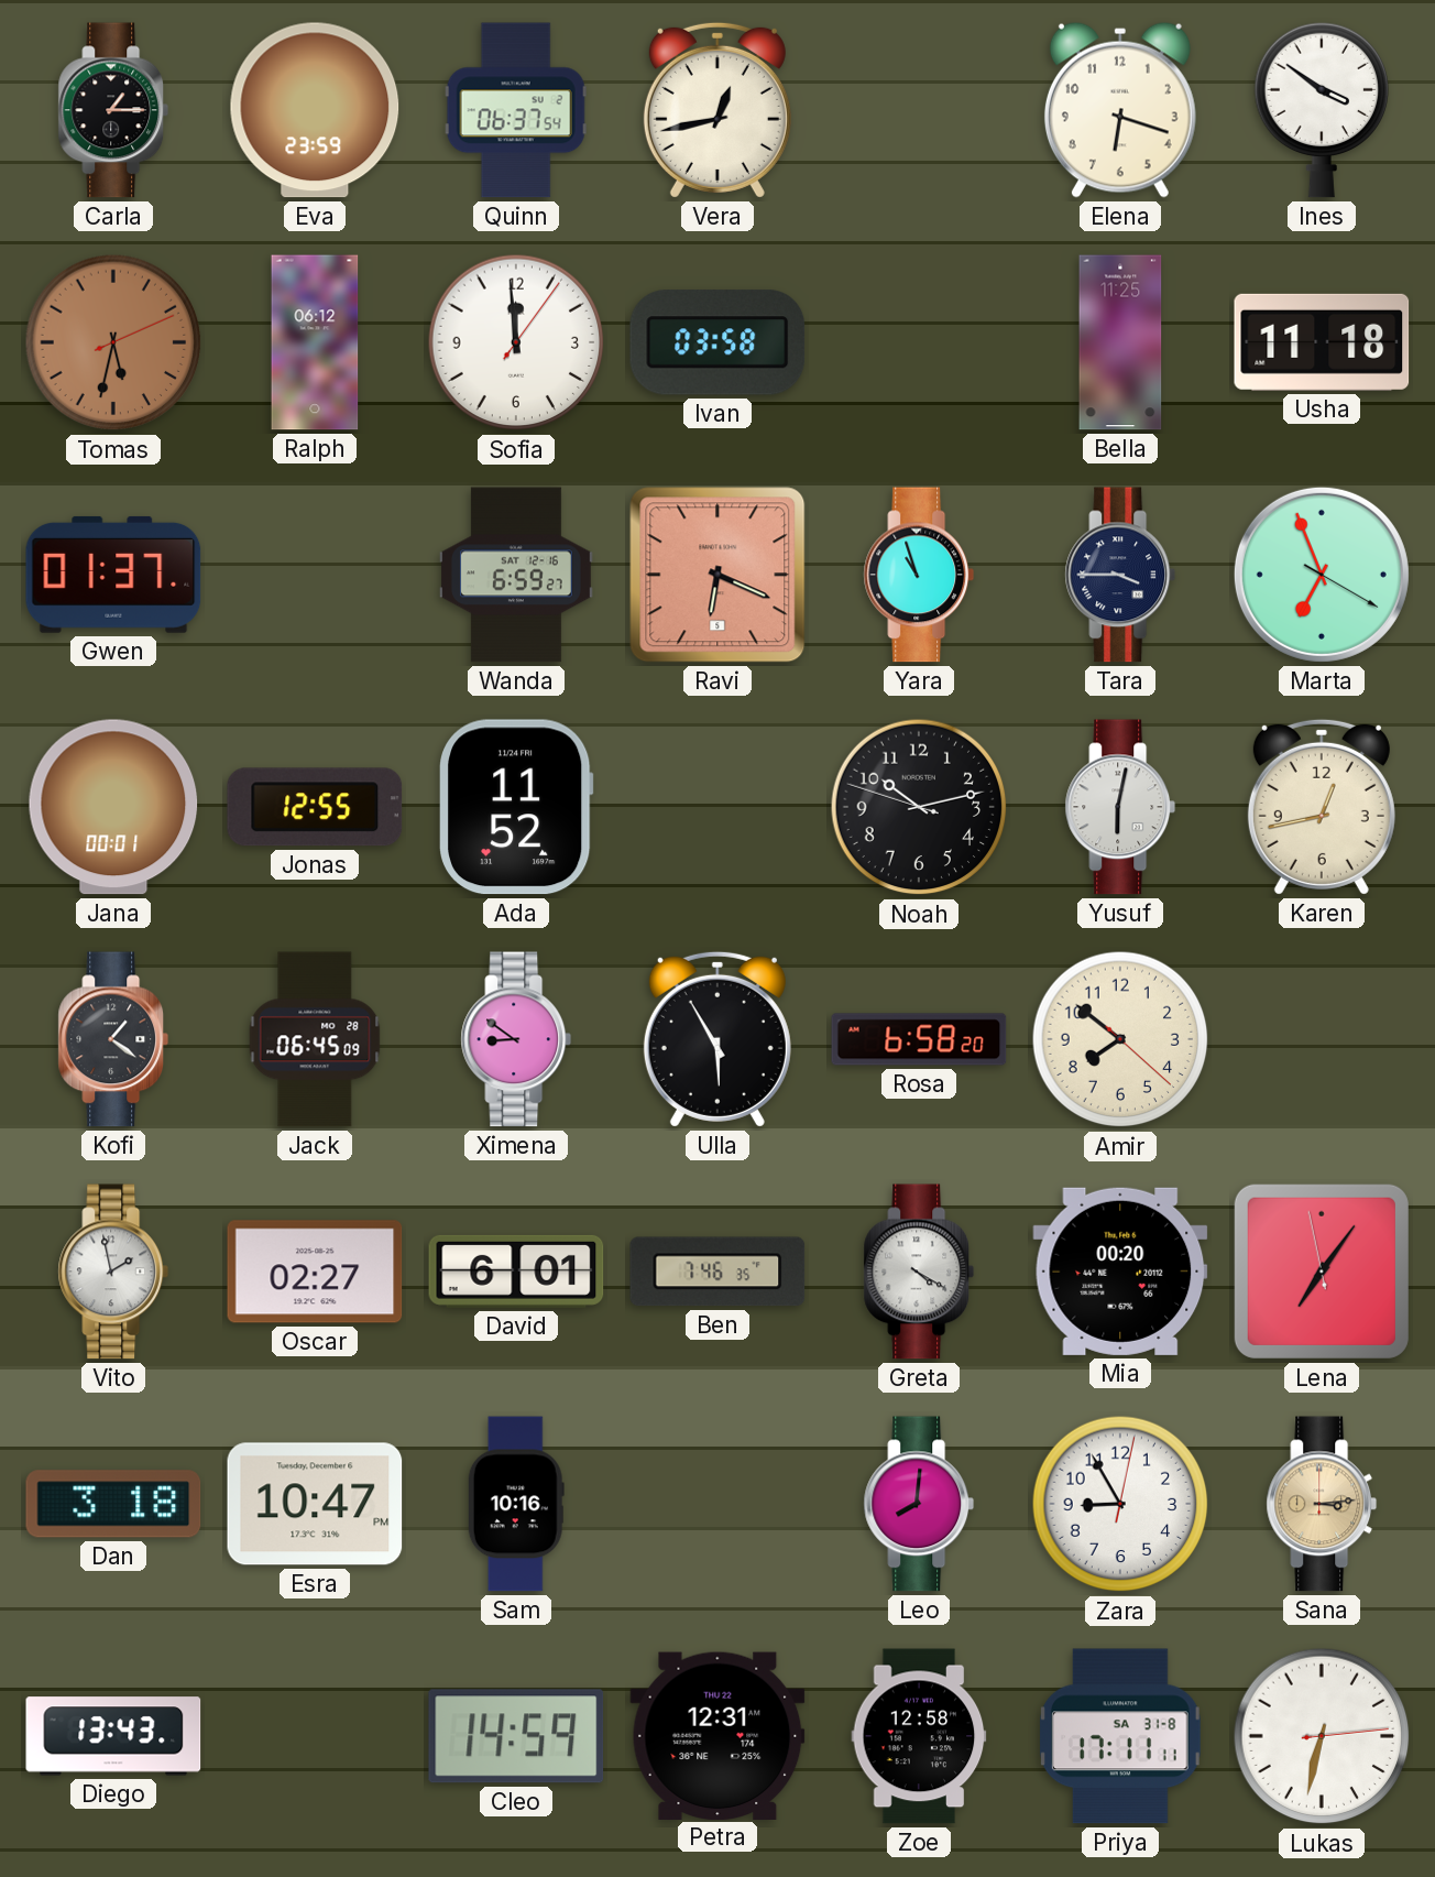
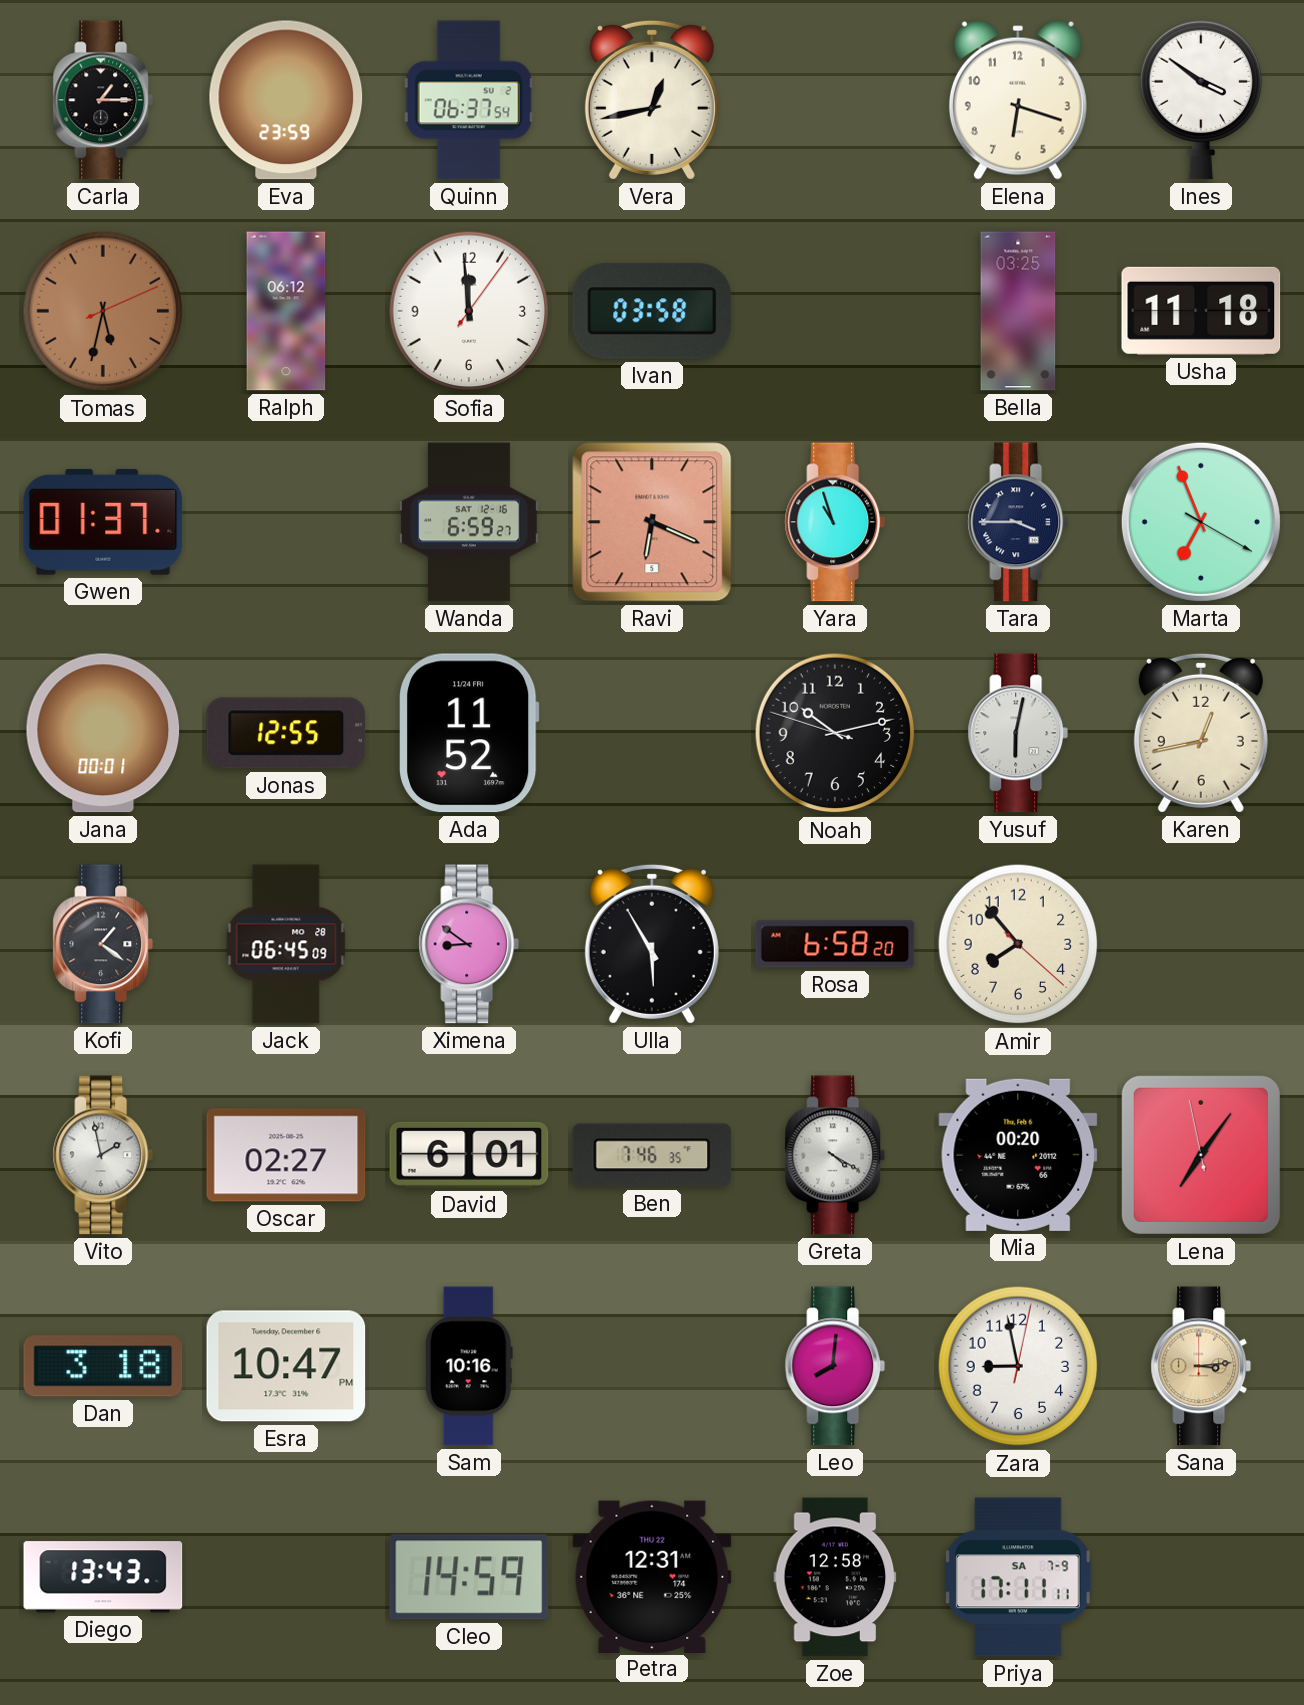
Bella: 11:25 -> 03:25
Amir: 7:51 -> 7:53
Zara: 8:55 -> 8:58
Priya date: SA 31-8 -> SA 7-9
Lukas: 6:32 -> none
